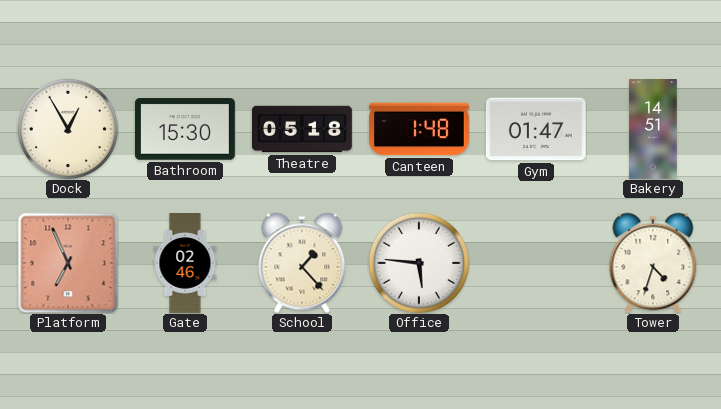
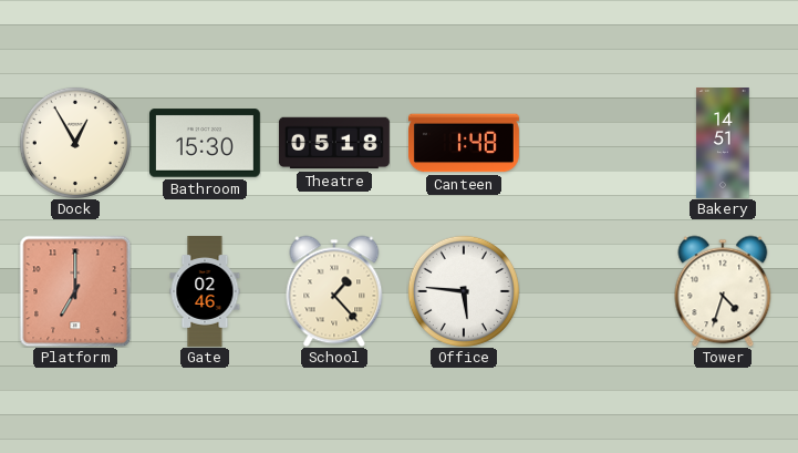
Gym: 01:47 -> none
Platform: 6:56 -> 7:00
